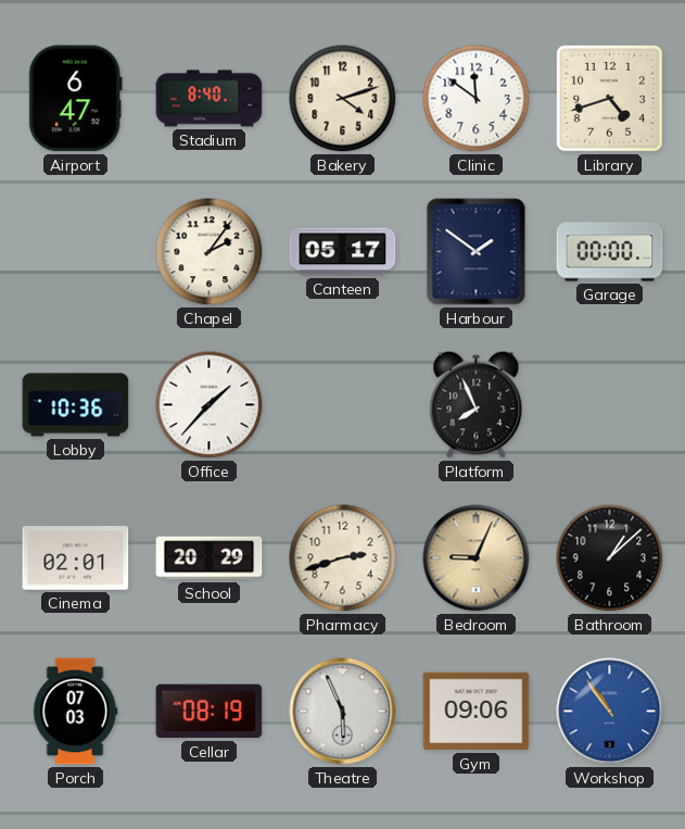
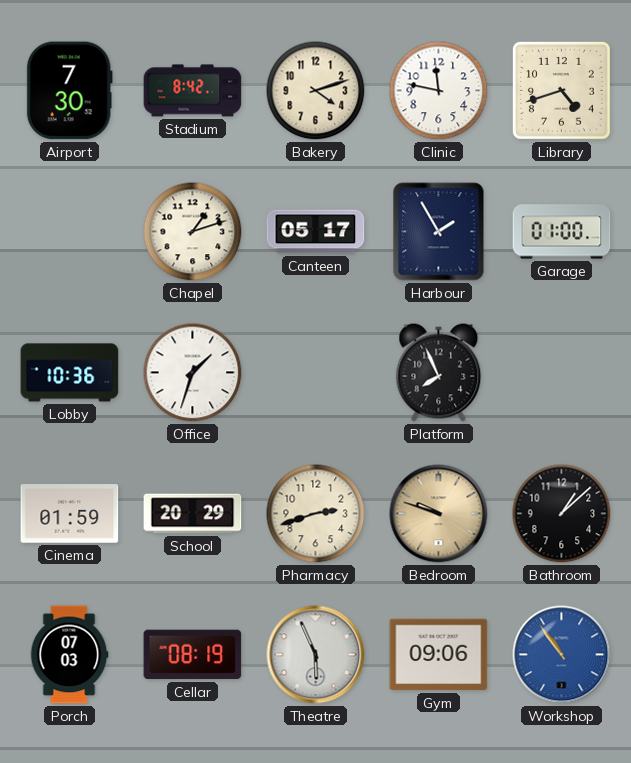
Airport: 6:47 -> 7:30
Stadium: 8:40 -> 8:42
Clinic: 11:51 -> 11:47
Chapel: 2:06 -> 1:12
Harbour: 1:51 -> 1:55
Garage: 00:00 -> 01:00
Office: 1:37 -> 1:33
Cinema: 02:01 -> 01:59
Bedroom: 9:04 -> 9:48
